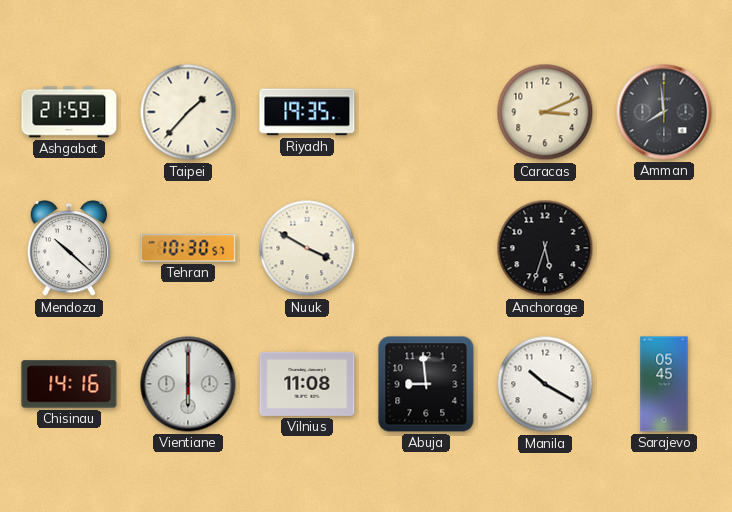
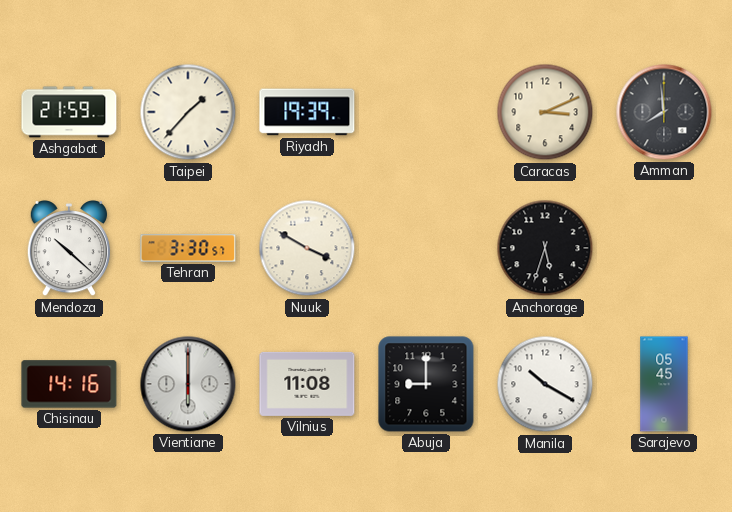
Riyadh: 19:35 -> 19:39
Tehran: 10:30 -> 3:30
Abuja: 8:59 -> 9:00
